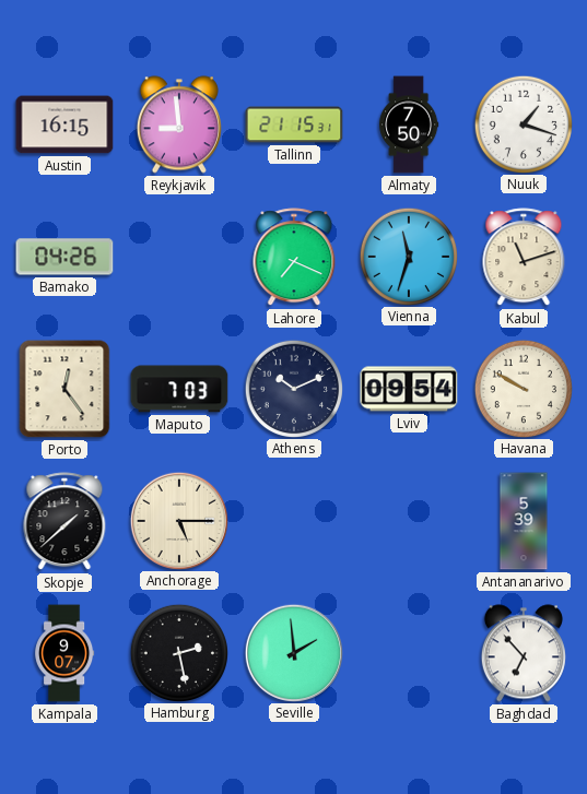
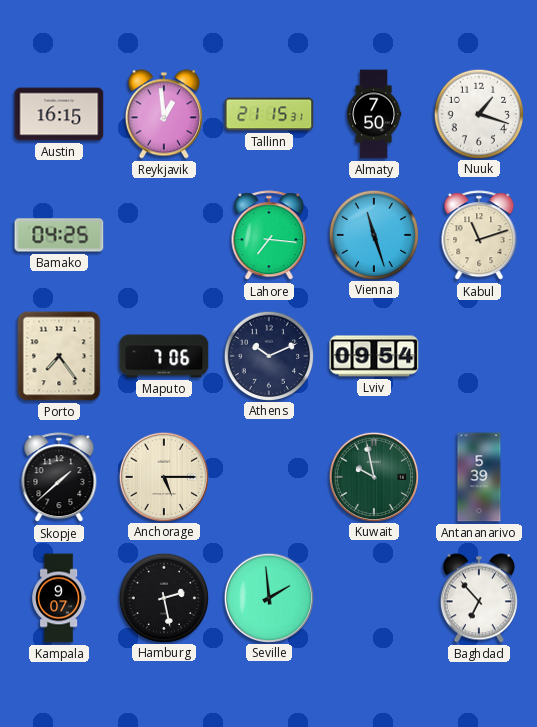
Reykjavik: 8:59 -> 12:59
Bamako: 04:26 -> 04:25
Lahore: 7:19 -> 7:16
Vienna: 11:33 -> 11:27
Porto: 12:24 -> 7:24
Maputo: 7:03 -> 7:06
Havana: 9:50 -> none
Kuwait: none -> 9:58
